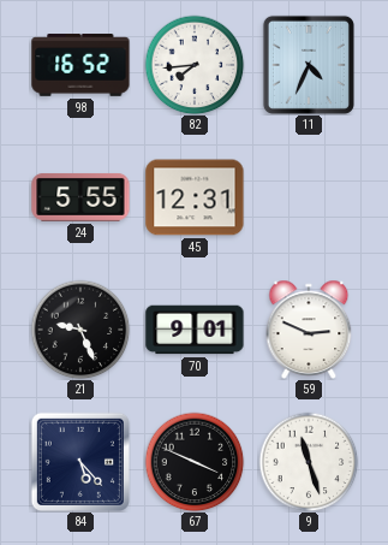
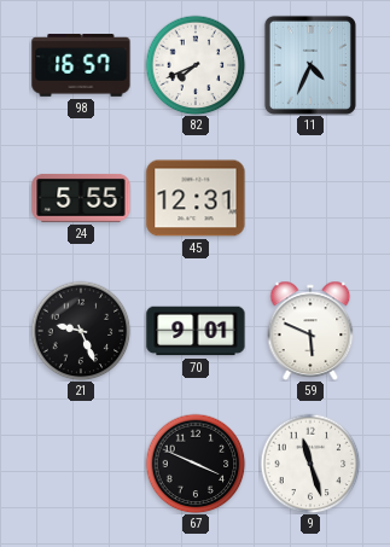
98: 16:52 -> 16:57
82: 7:44 -> 7:41
59: 2:49 -> 5:49
84: 5:23 -> none
